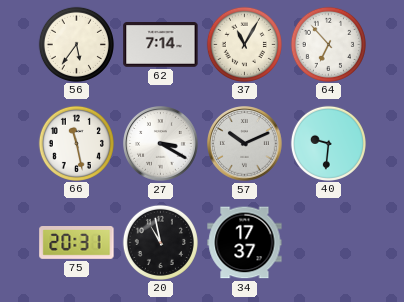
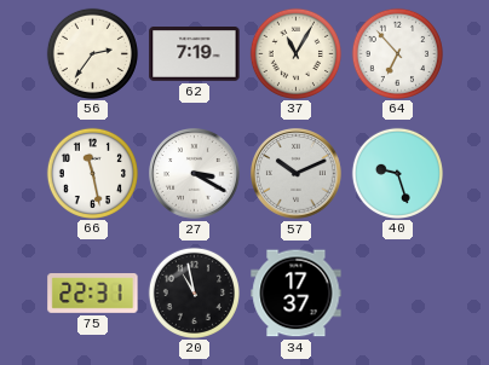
56: 5:36 -> 2:36
62: 7:14 -> 7:19
40: 9:31 -> 9:27
75: 20:31 -> 22:31
